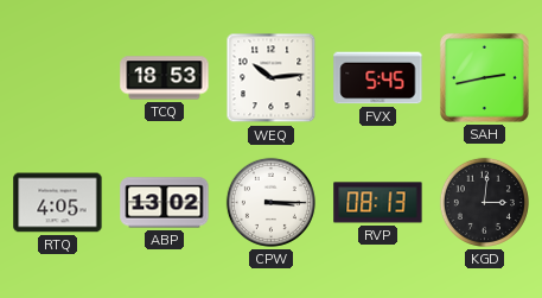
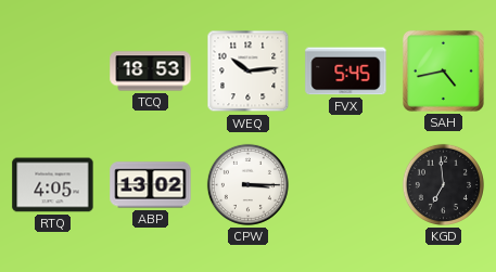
SAH: 2:43 -> 4:43
RVP: 08:13 -> none
KGD: 3:01 -> 6:59
